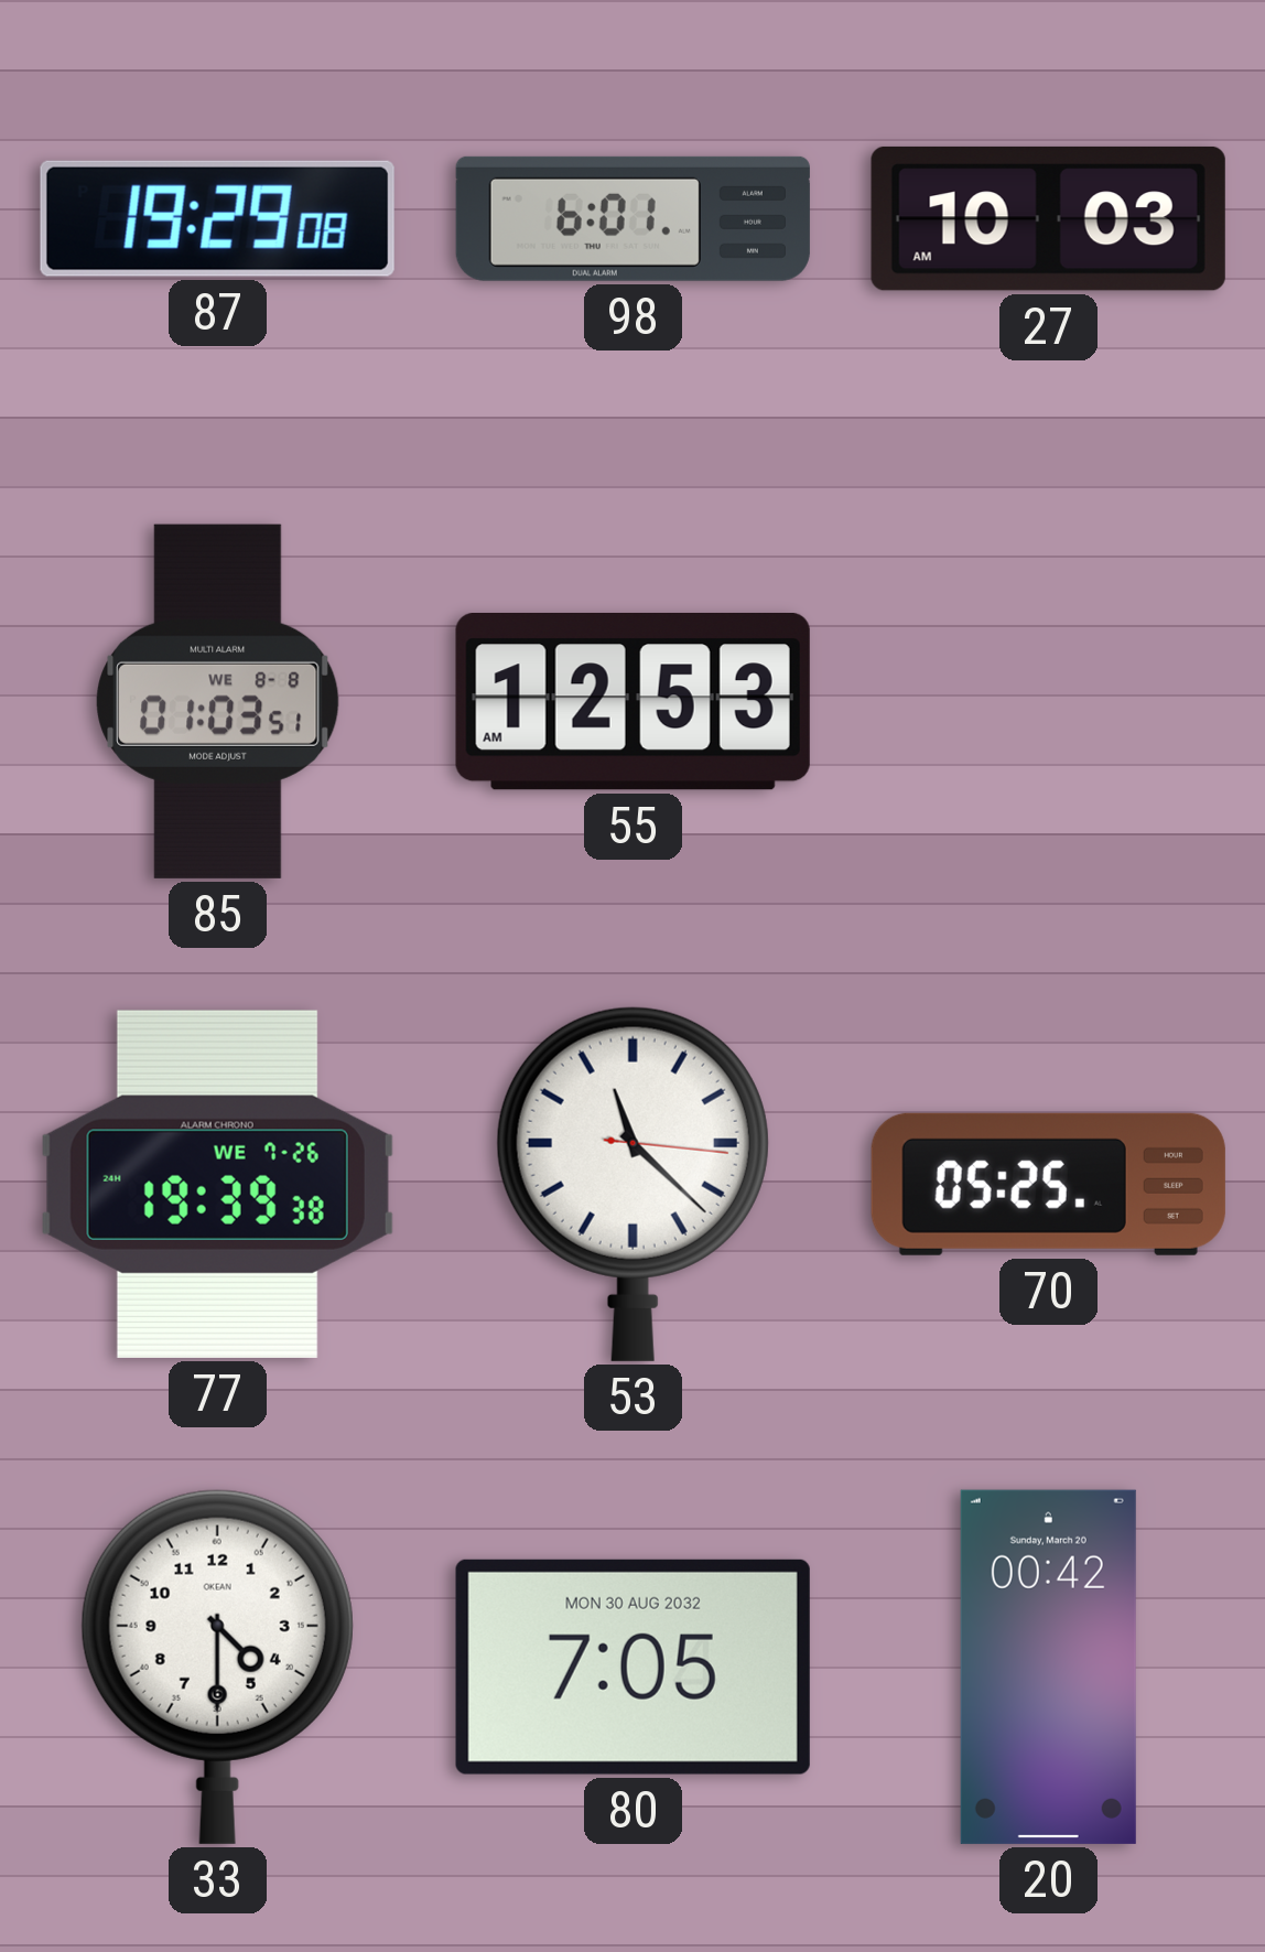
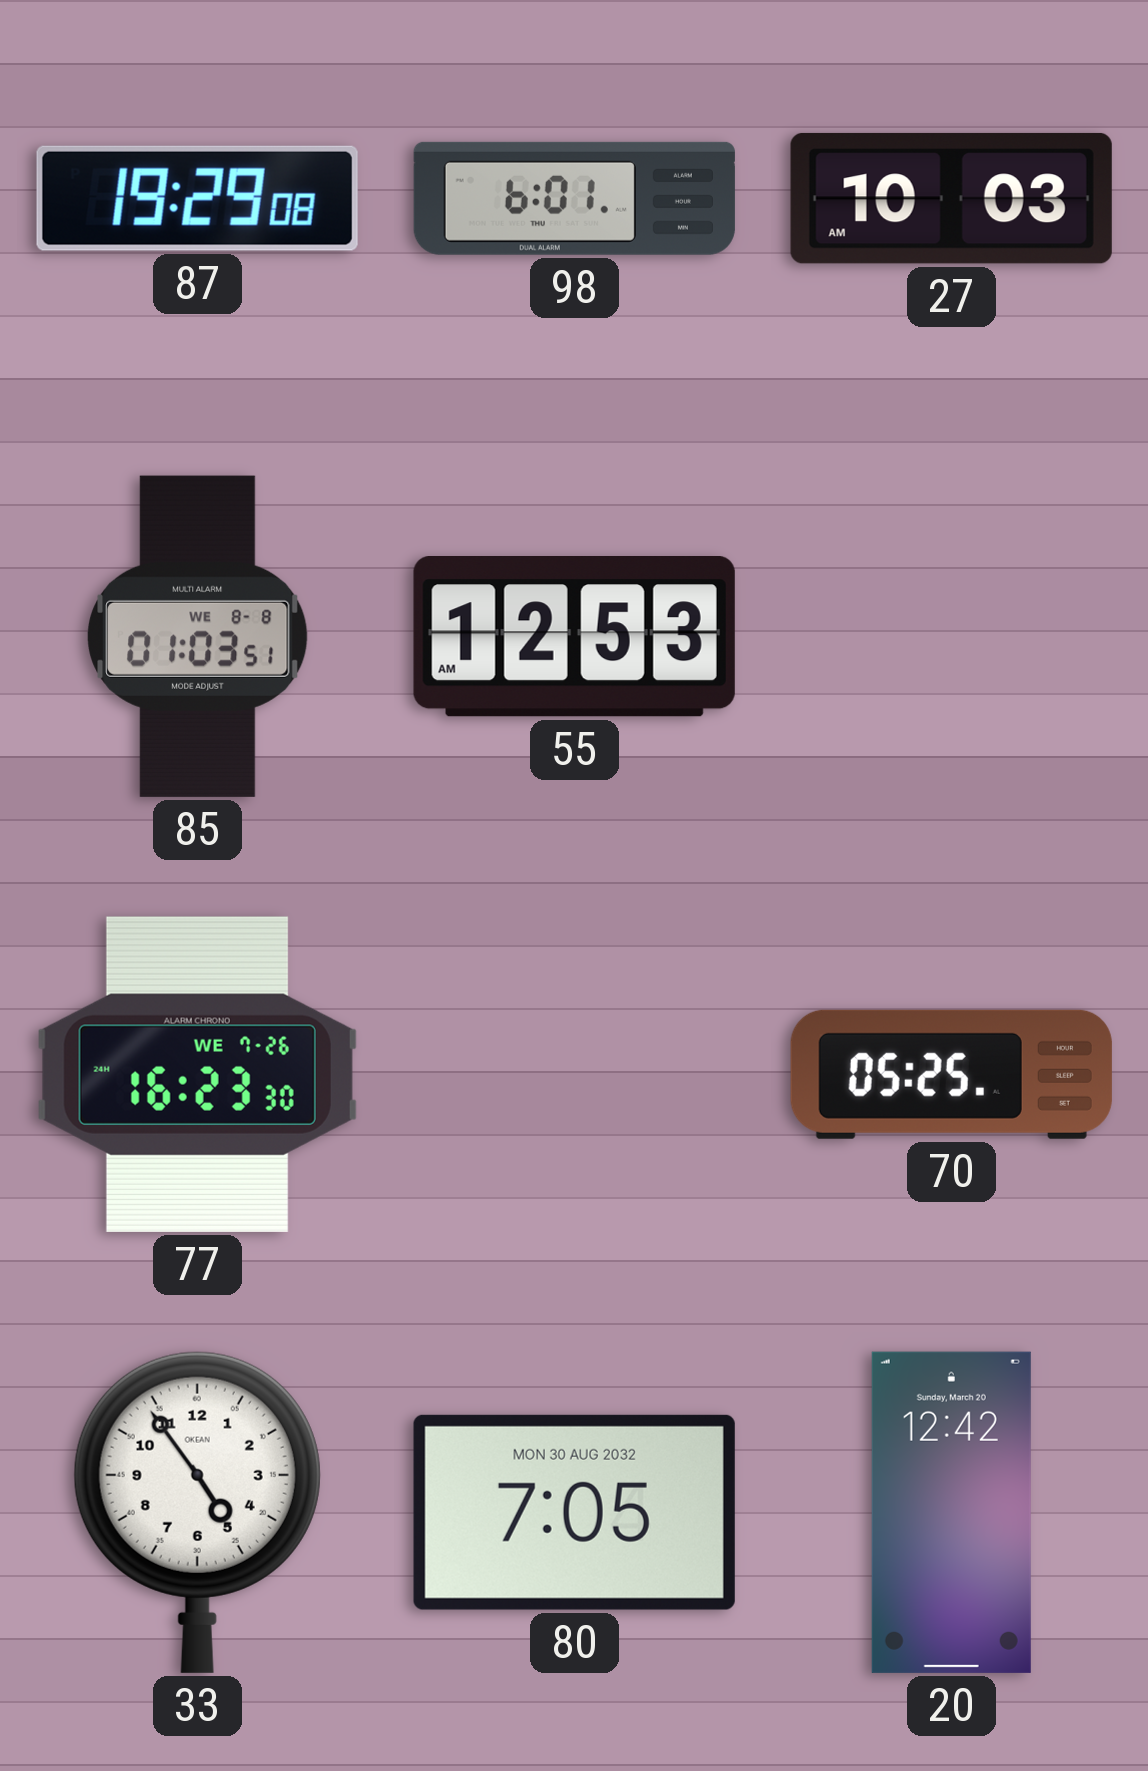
77: 19:39 -> 16:23
53: 11:22 -> none
33: 4:30 -> 4:54
20: 00:42 -> 12:42
